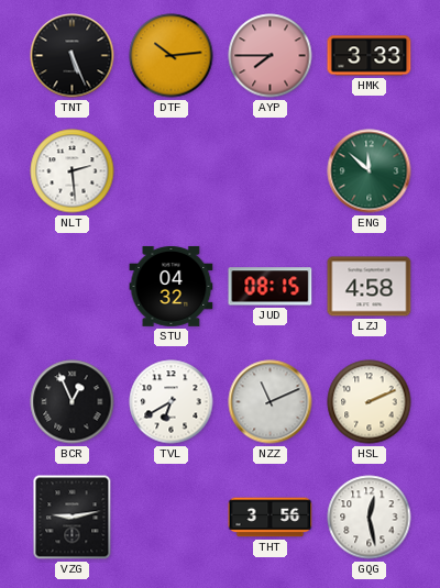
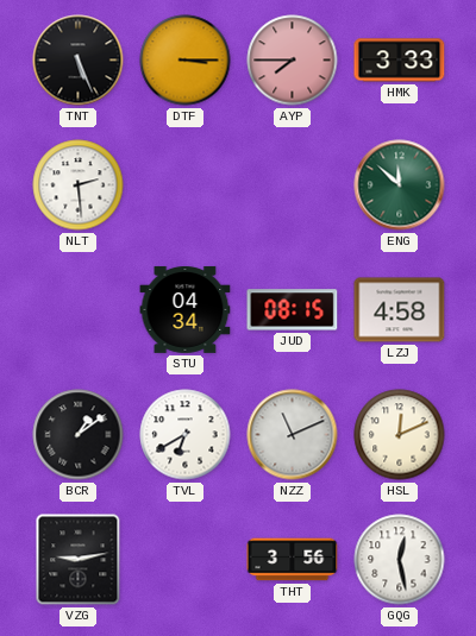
DTF: 10:14 -> 3:15
STU: 04:32 -> 04:34
BCR: 12:56 -> 1:09
HSL: 2:11 -> 12:11
